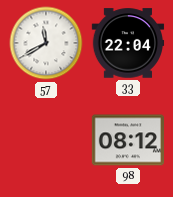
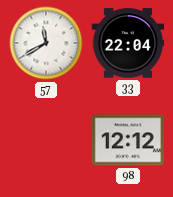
98: 08:12 -> 12:12
